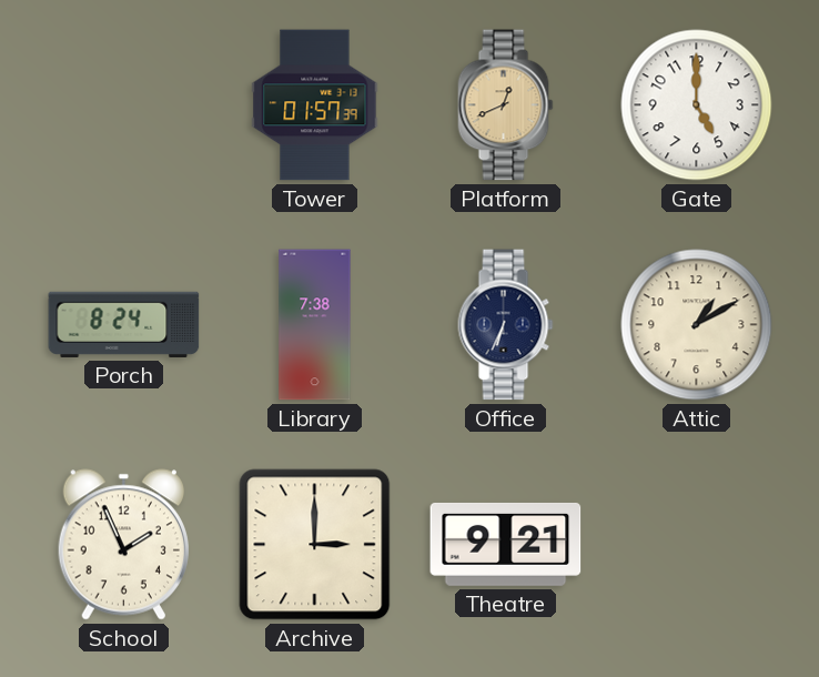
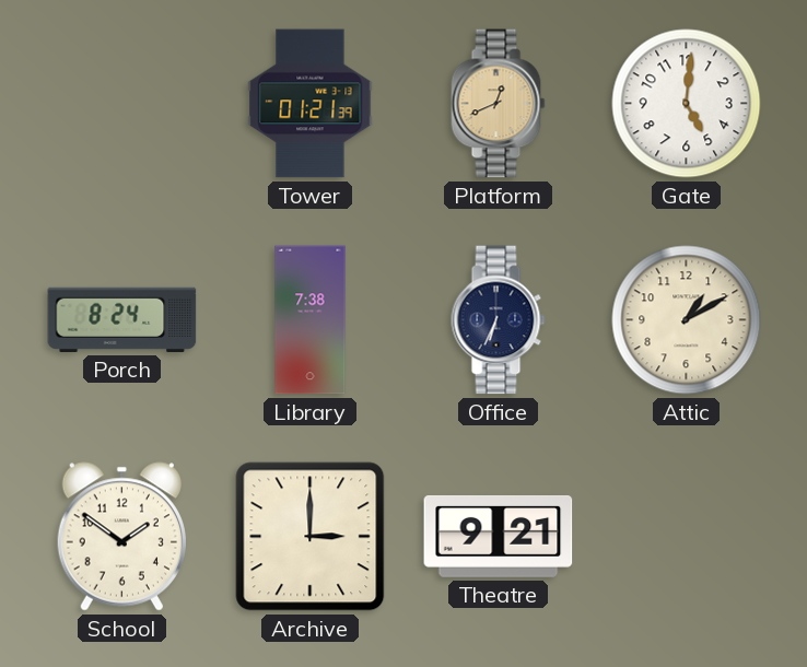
Tower: 01:57 -> 01:21
Gate: 5:00 -> 5:01
School: 1:56 -> 1:51
